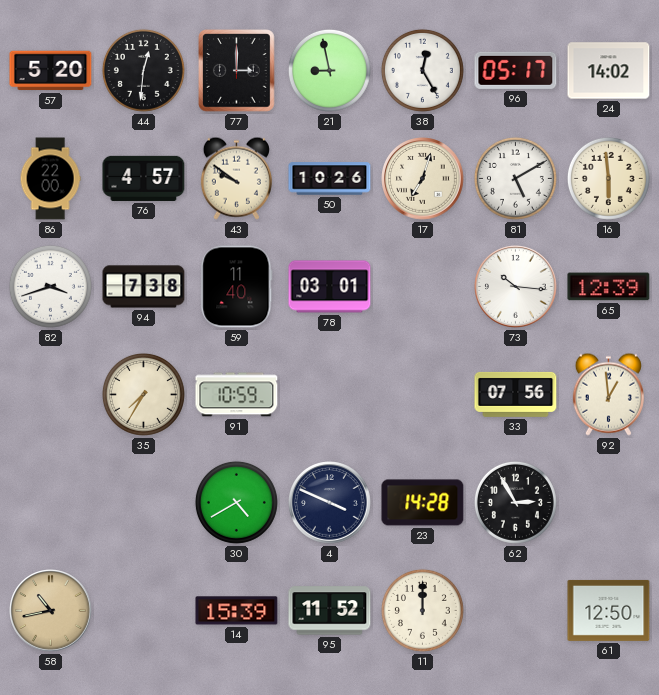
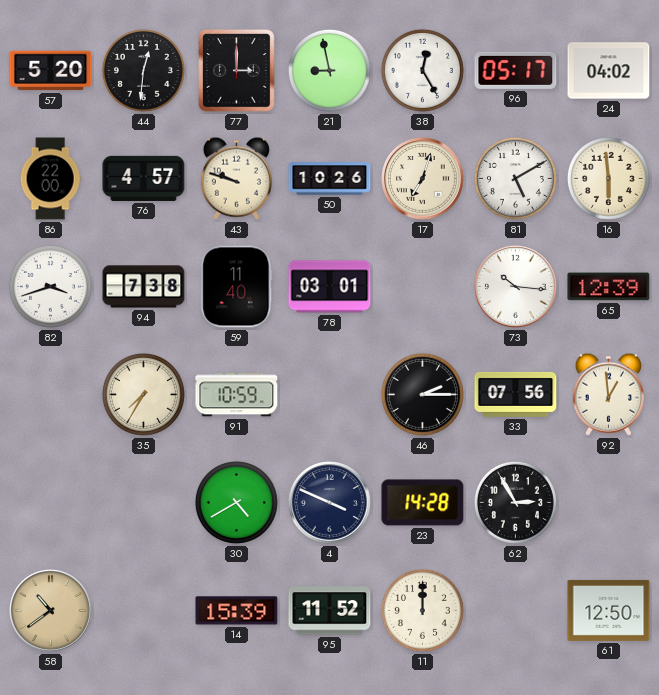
24: 14:02 -> 04:02
43: 9:51 -> 9:48
46: none -> 2:15
58: 10:43 -> 10:39
